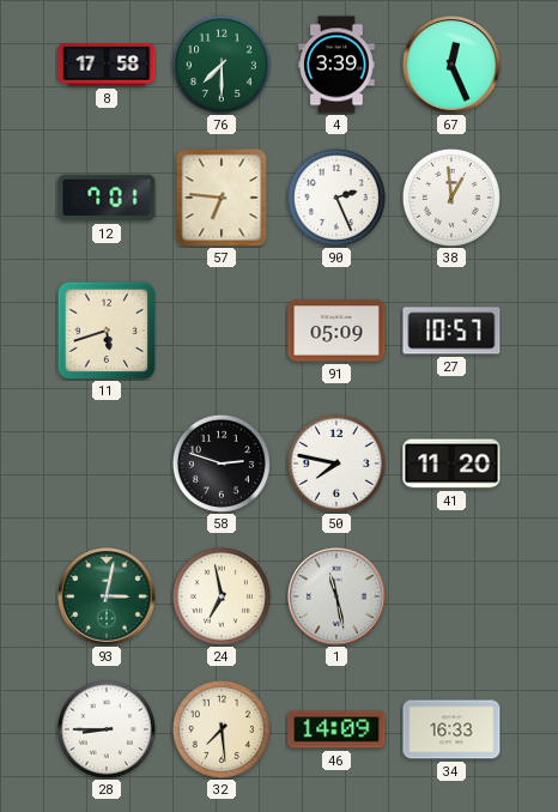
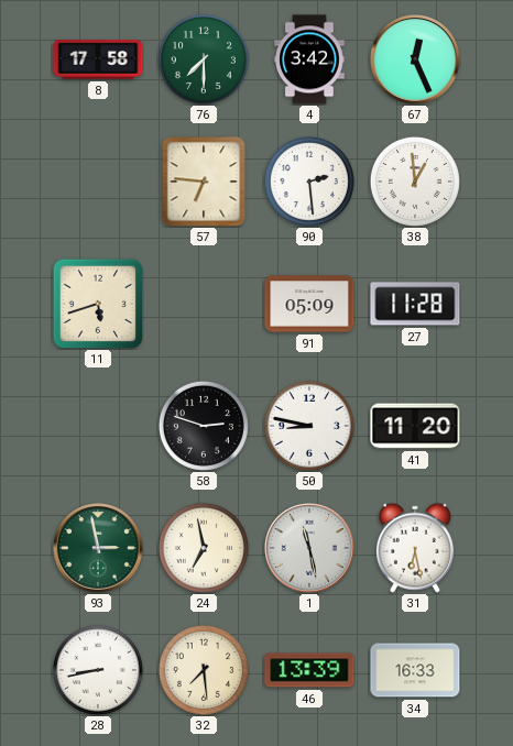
4: 3:39 -> 3:42
12: 7:01 -> none
90: 2:26 -> 2:29
27: 10:57 -> 11:28
50: 7:47 -> 8:47
93: 3:02 -> 2:58
31: none -> 6:28
28: 8:45 -> 8:43
46: 14:09 -> 13:39
